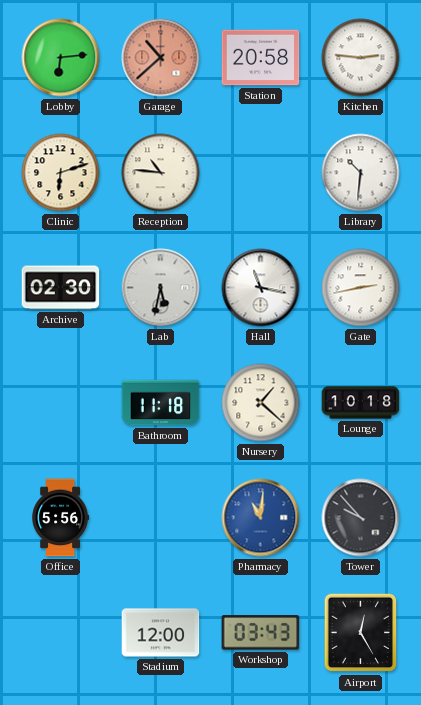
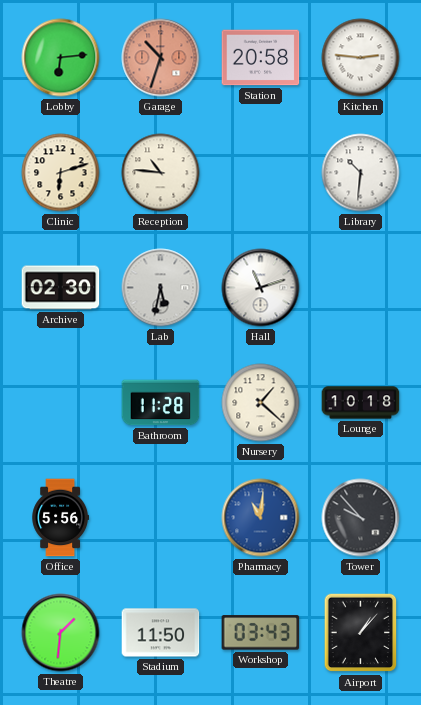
Garage: 10:38 -> 10:33
Hall: 11:17 -> 11:12
Gate: 2:43 -> none
Bathroom: 11:18 -> 11:28
Theatre: none -> 1:31
Stadium: 12:00 -> 11:50
Airport: 12:25 -> 1:07
